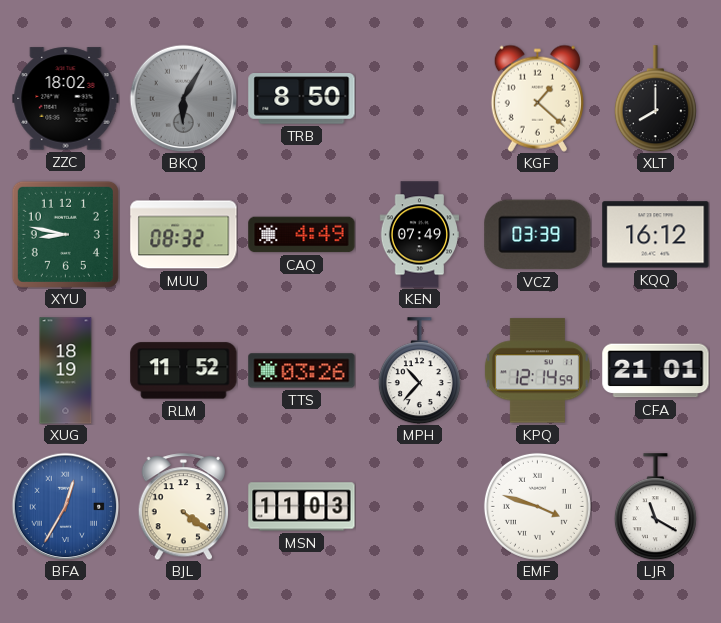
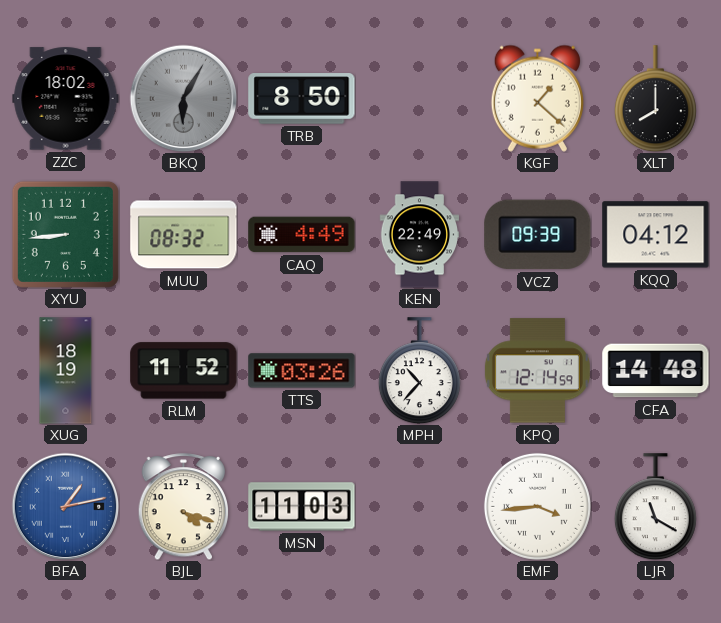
XYU: 8:47 -> 8:44
KEN: 07:49 -> 22:49
VCZ: 03:39 -> 09:39
KQQ: 16:12 -> 04:12
CFA: 21:01 -> 14:48
BFA: 12:35 -> 1:13
BJL: 4:21 -> 4:18
EMF: 3:48 -> 3:44
